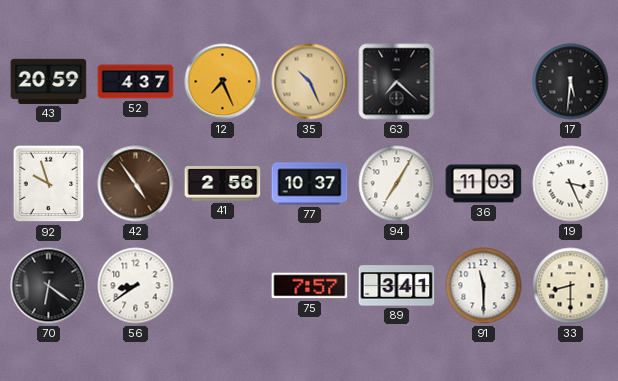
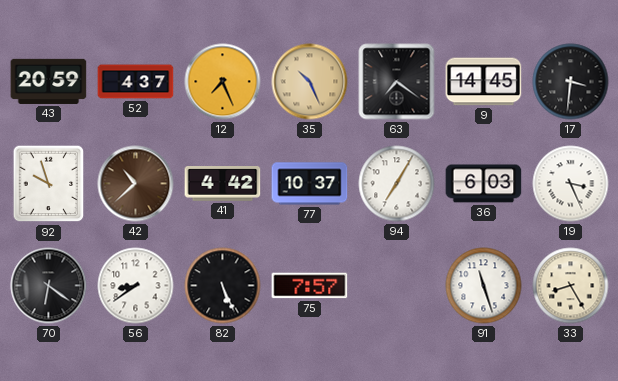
63: 7:22 -> 7:21
9: none -> 14:45
17: 5:31 -> 3:31
42: 4:54 -> 10:38
41: 2:56 -> 4:42
36: 11:03 -> 6:03
82: none -> 5:26
89: 3:41 -> none
91: 11:30 -> 11:27
33: 8:30 -> 8:25
